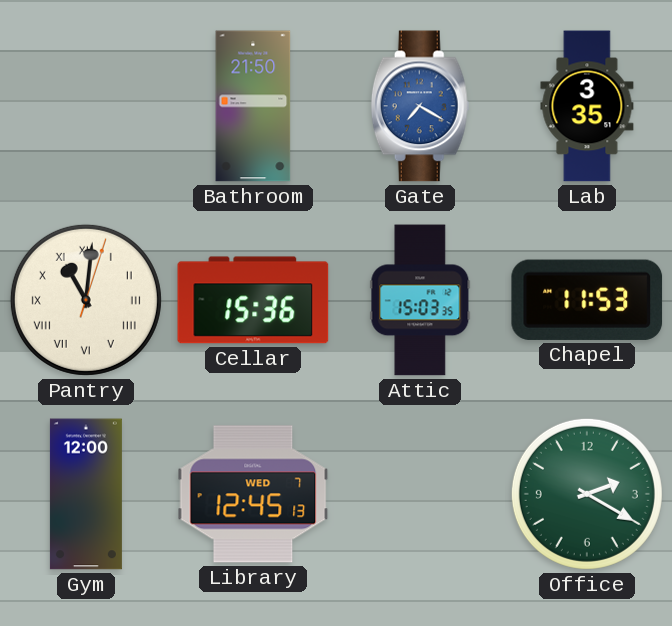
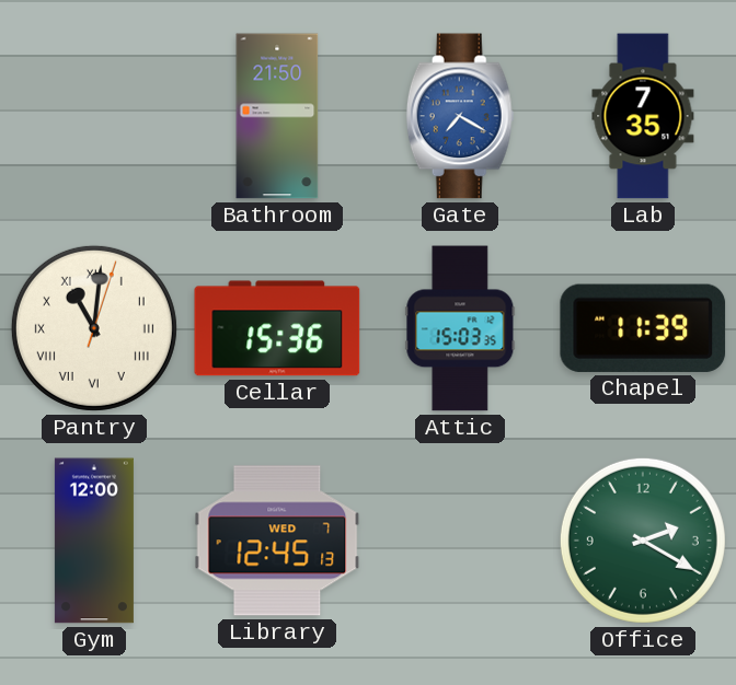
Lab: 3:35 -> 7:35
Chapel: 11:53 -> 11:39
